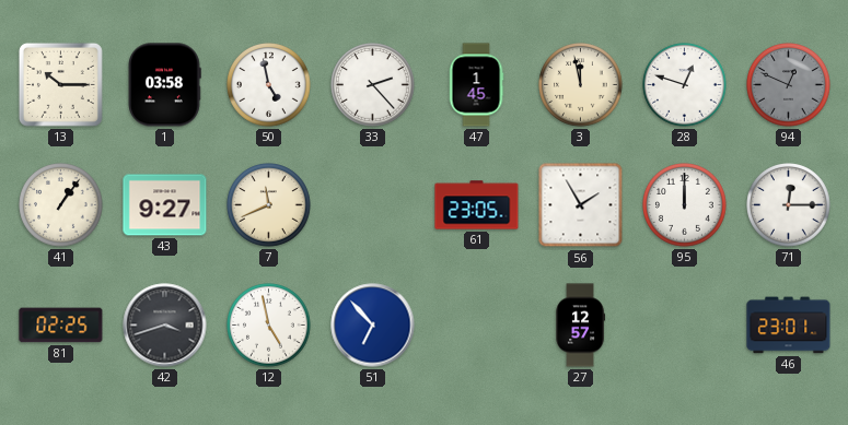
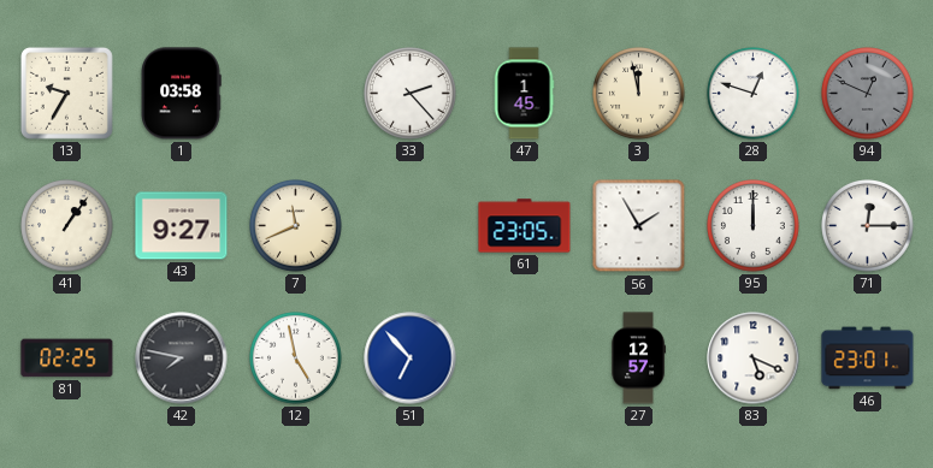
13: 10:15 -> 9:35
50: 4:58 -> none
42: 3:42 -> 7:47
83: none -> 5:19
